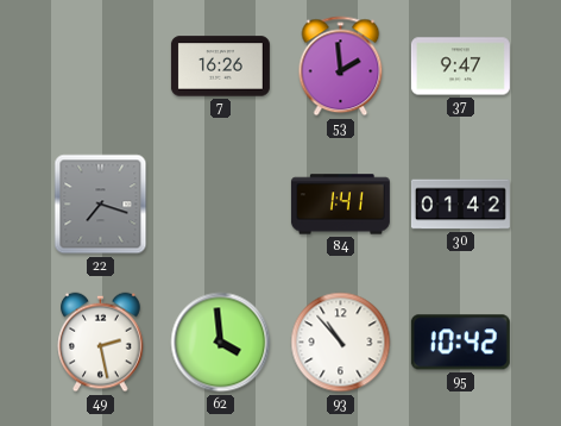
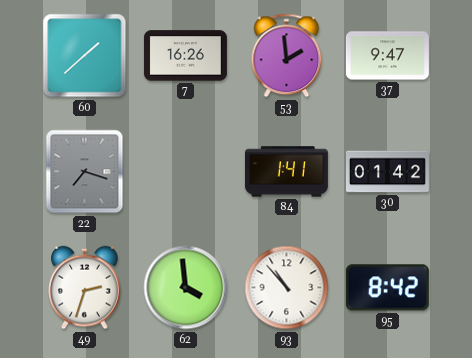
60: none -> 1:38
49: 2:28 -> 2:33
95: 10:42 -> 8:42
